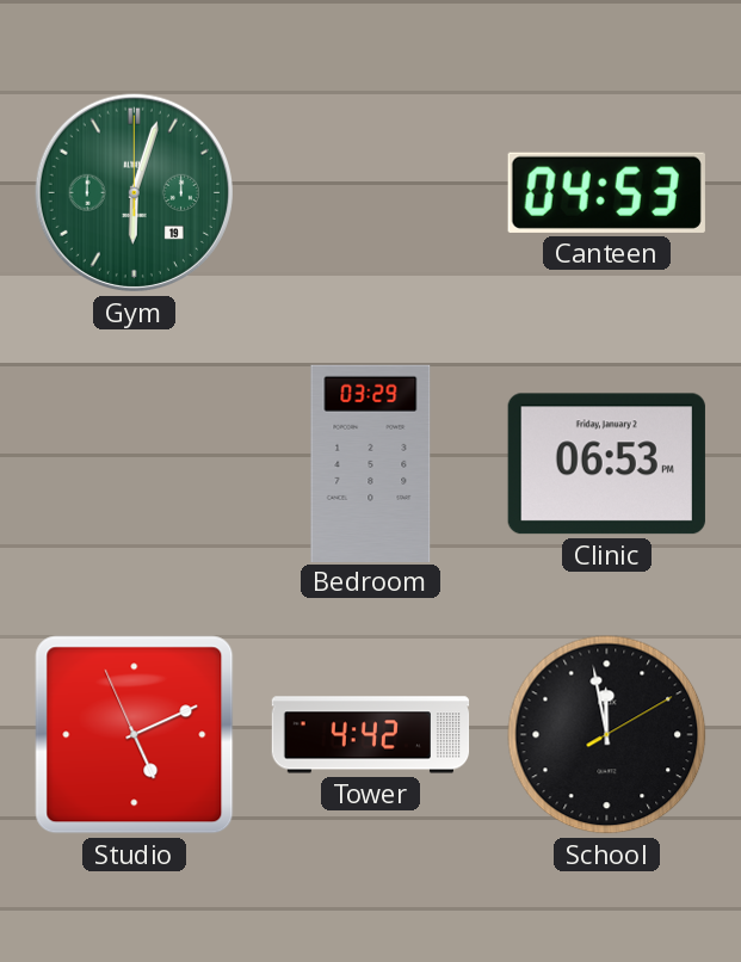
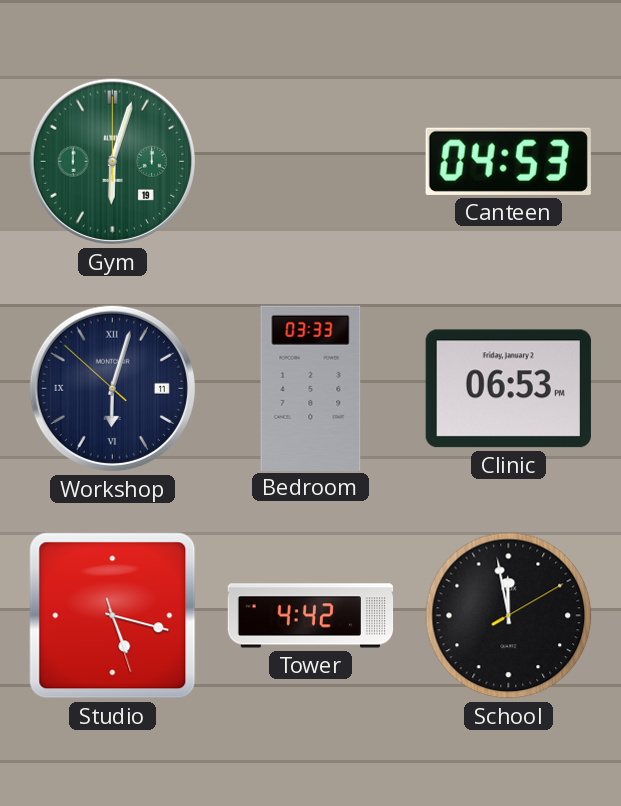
Workshop: none -> 6:02
Bedroom: 03:29 -> 03:33
Studio: 5:10 -> 5:17
